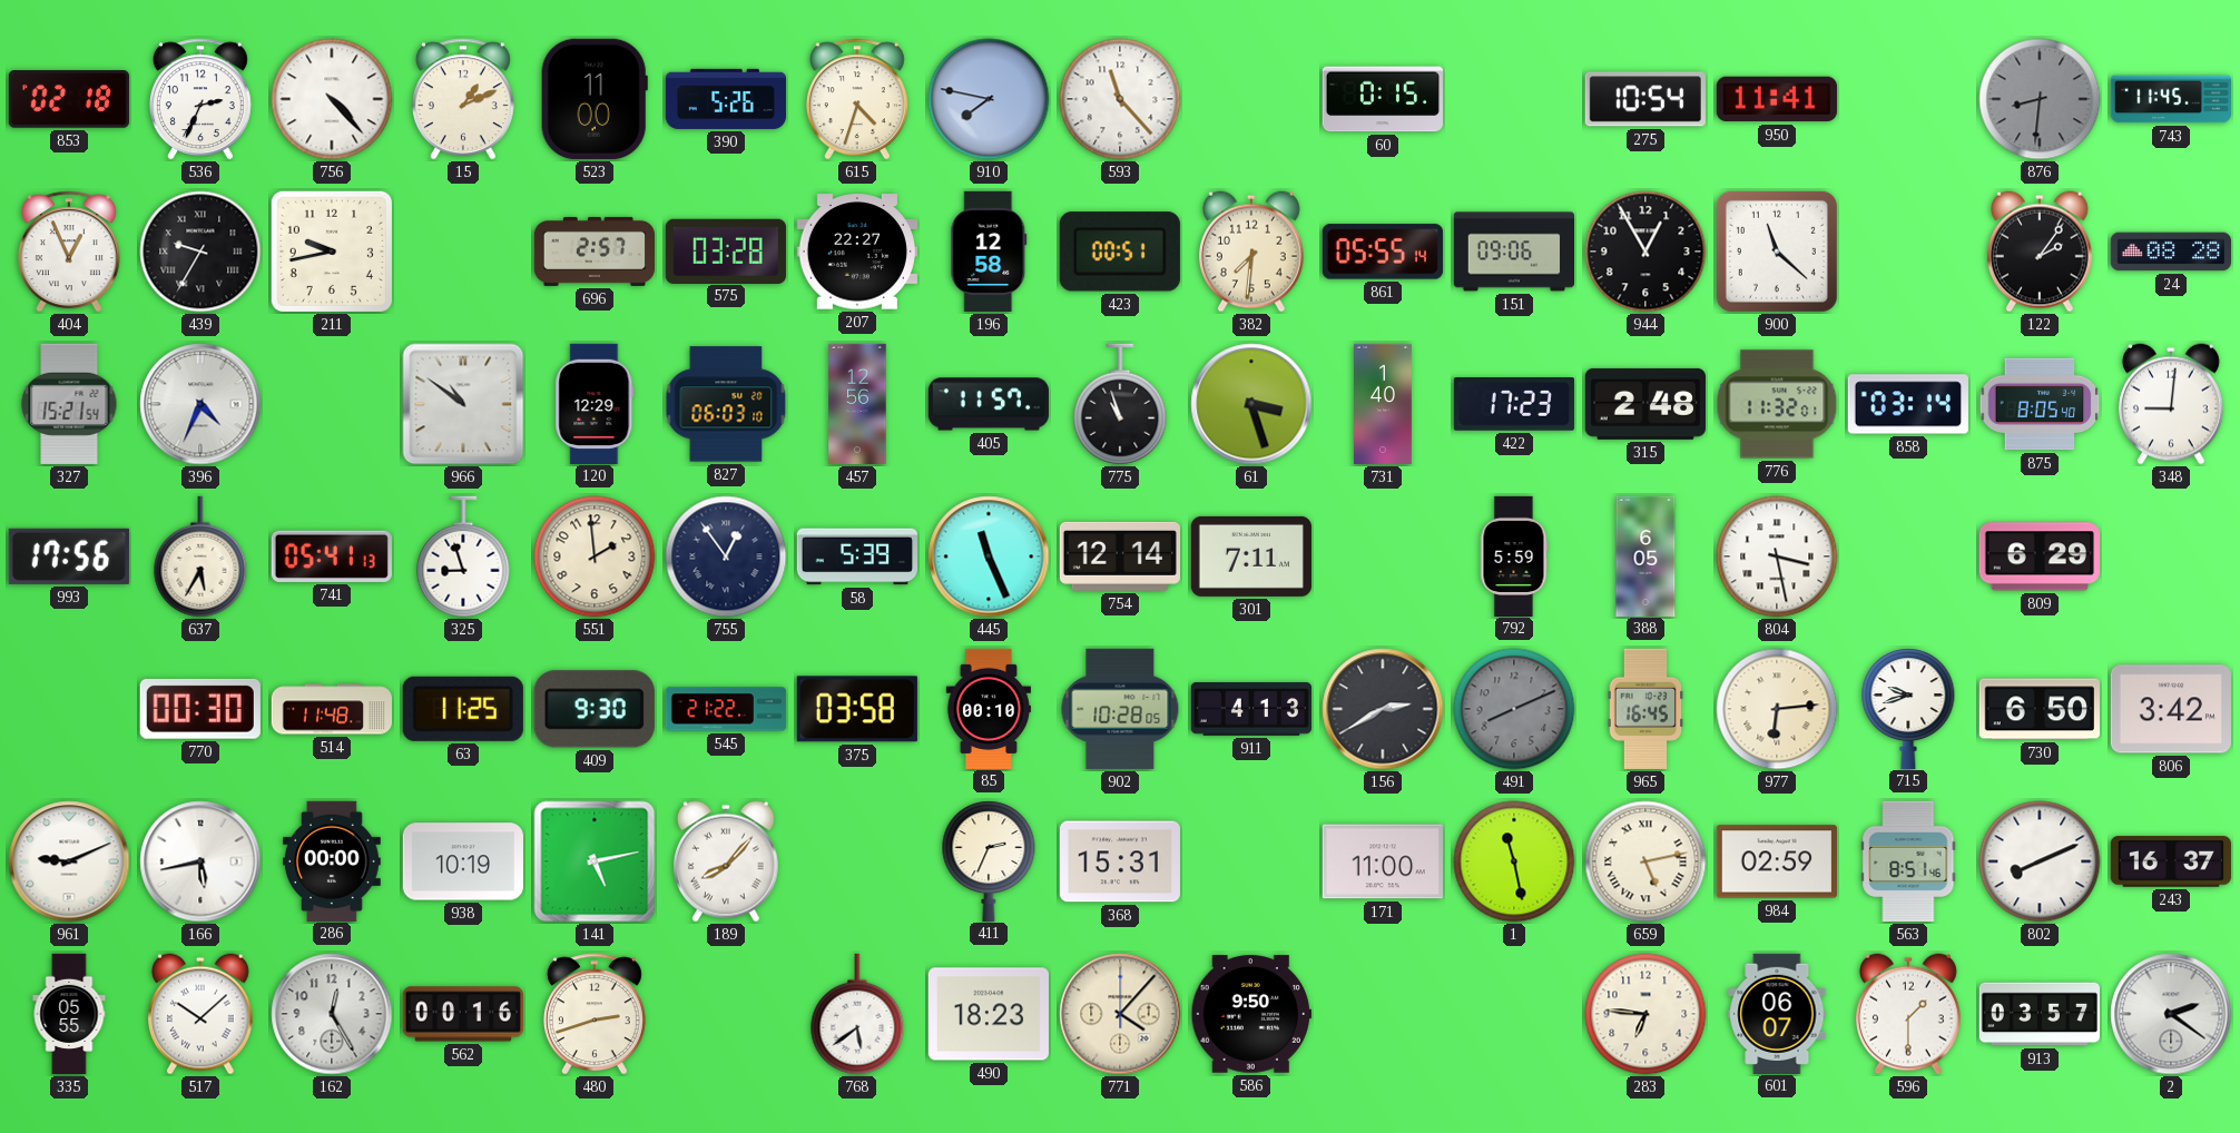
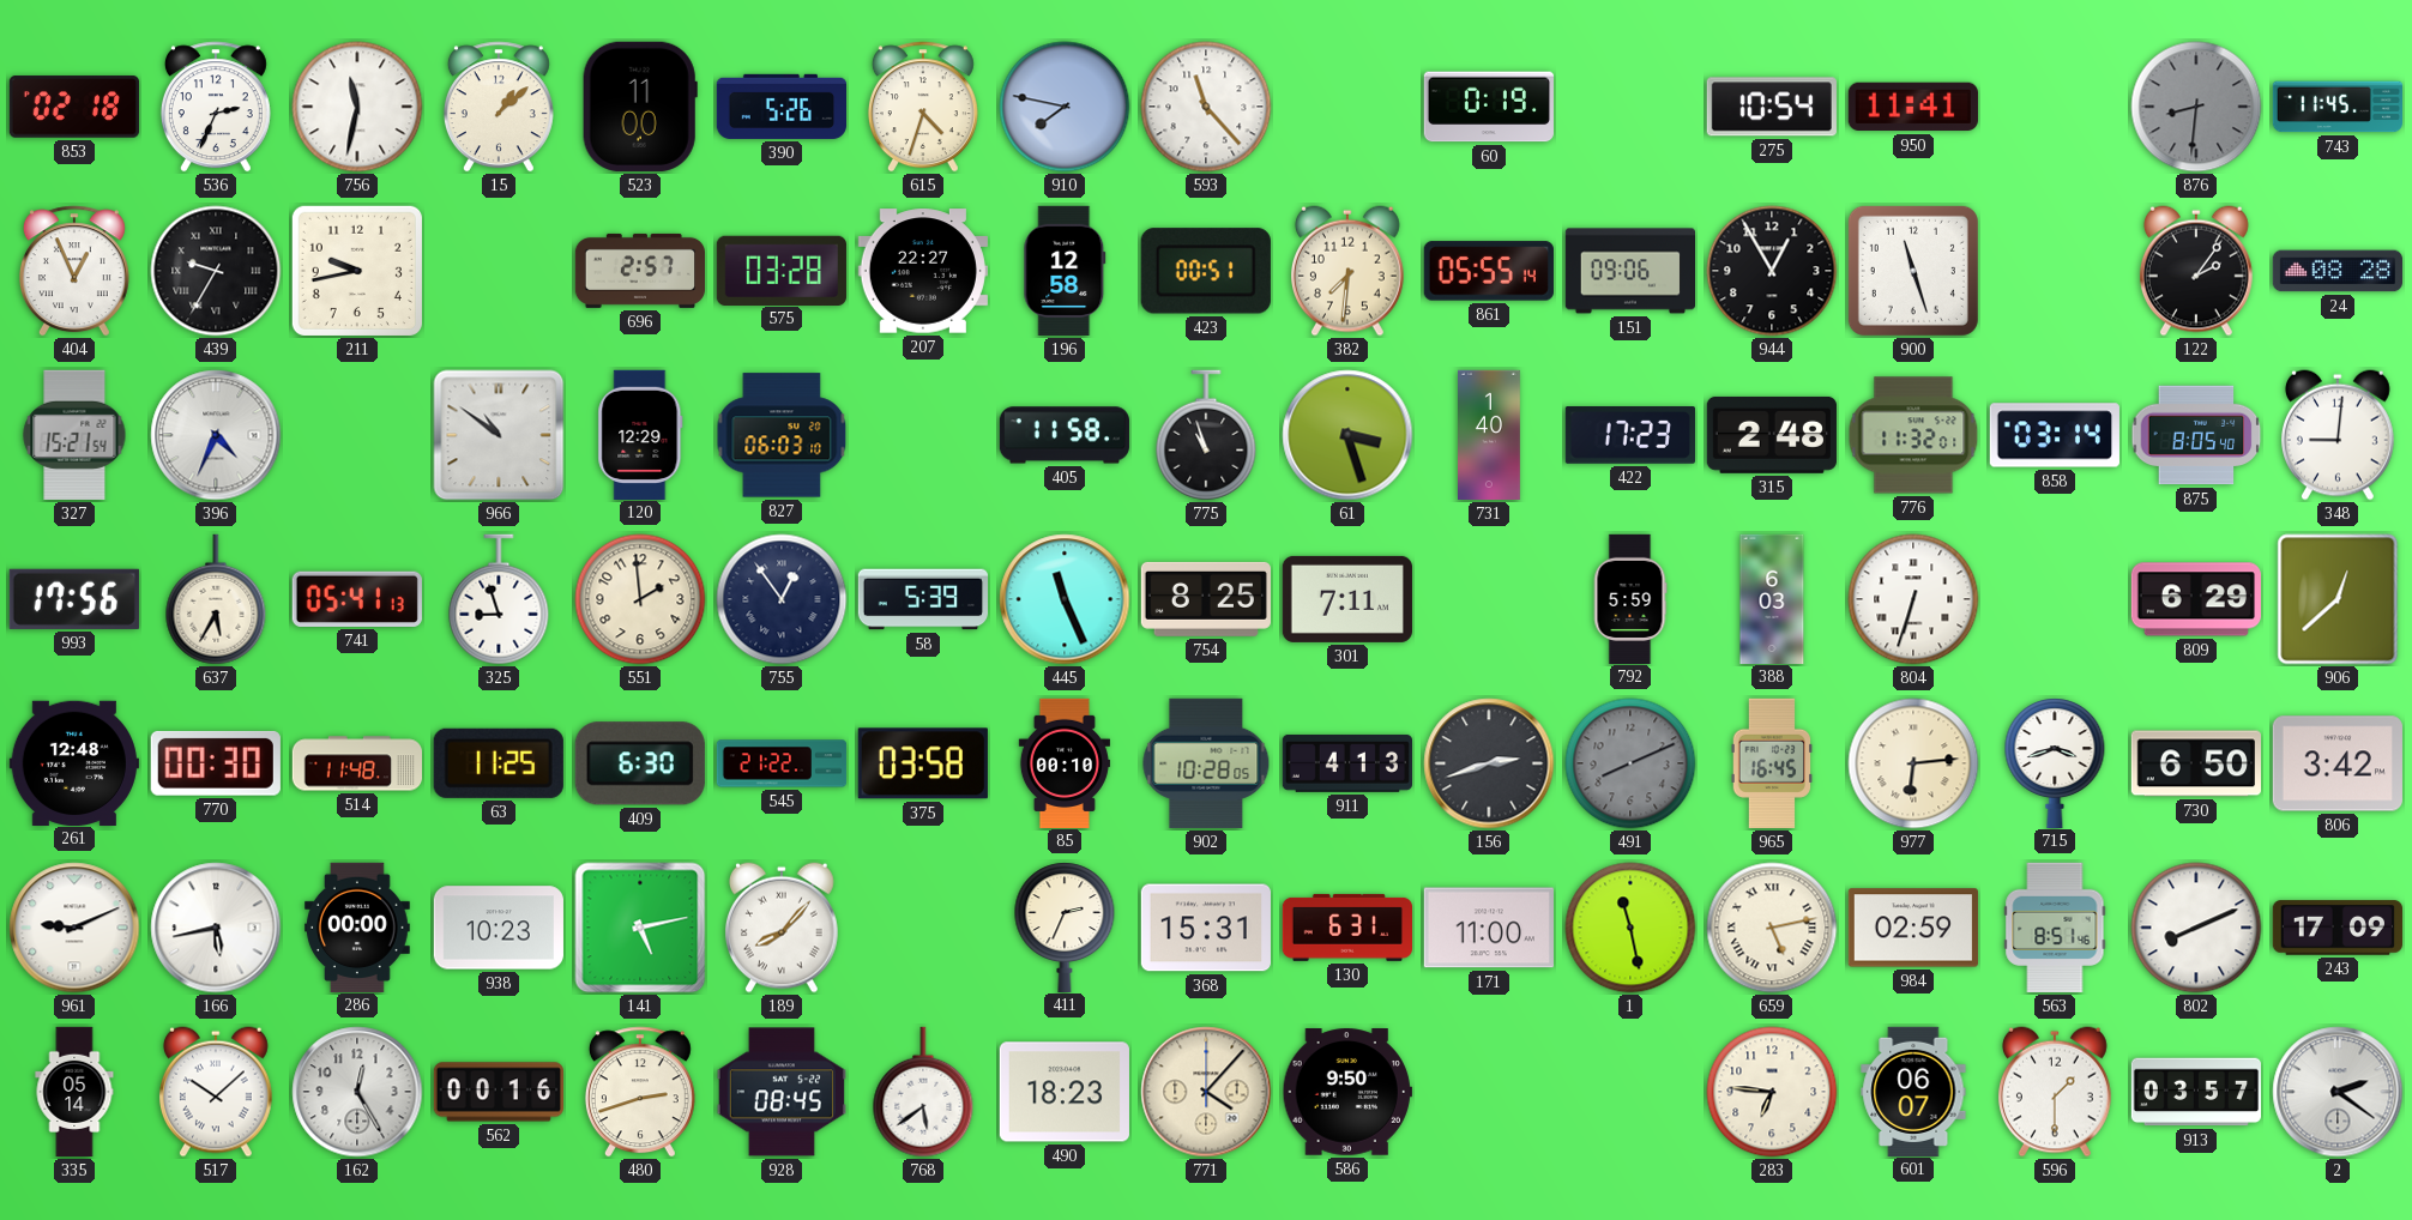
756: 4:23 -> 11:32
15: 1:11 -> 1:08
60: 0:15 -> 0:19
900: 11:22 -> 11:27
457: 12:56 -> none
405: 11:57 -> 11:58
754: 12:14 -> 8:25
388: 6:05 -> 6:03
804: 3:28 -> 6:33
906: none -> 12:38
261: none -> 12:48
409: 9:30 -> 6:30
156: 2:40 -> 2:42
715: 9:42 -> 3:42
938: 10:19 -> 10:23
130: none -> 6:31
243: 16:37 -> 17:09
335: 05:55 -> 05:14
928: none -> 08:45
